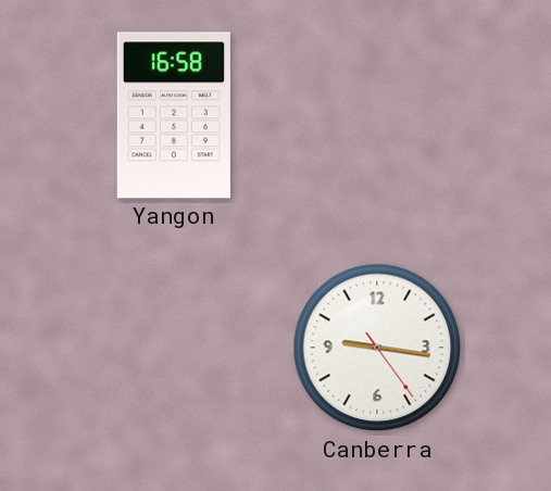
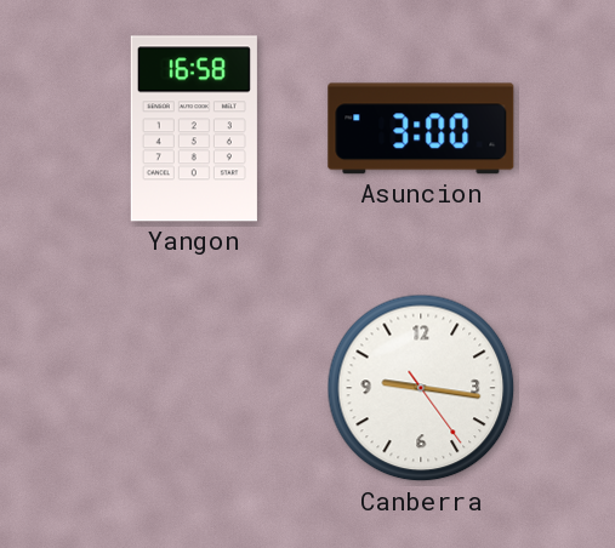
Asuncion: none -> 3:00
